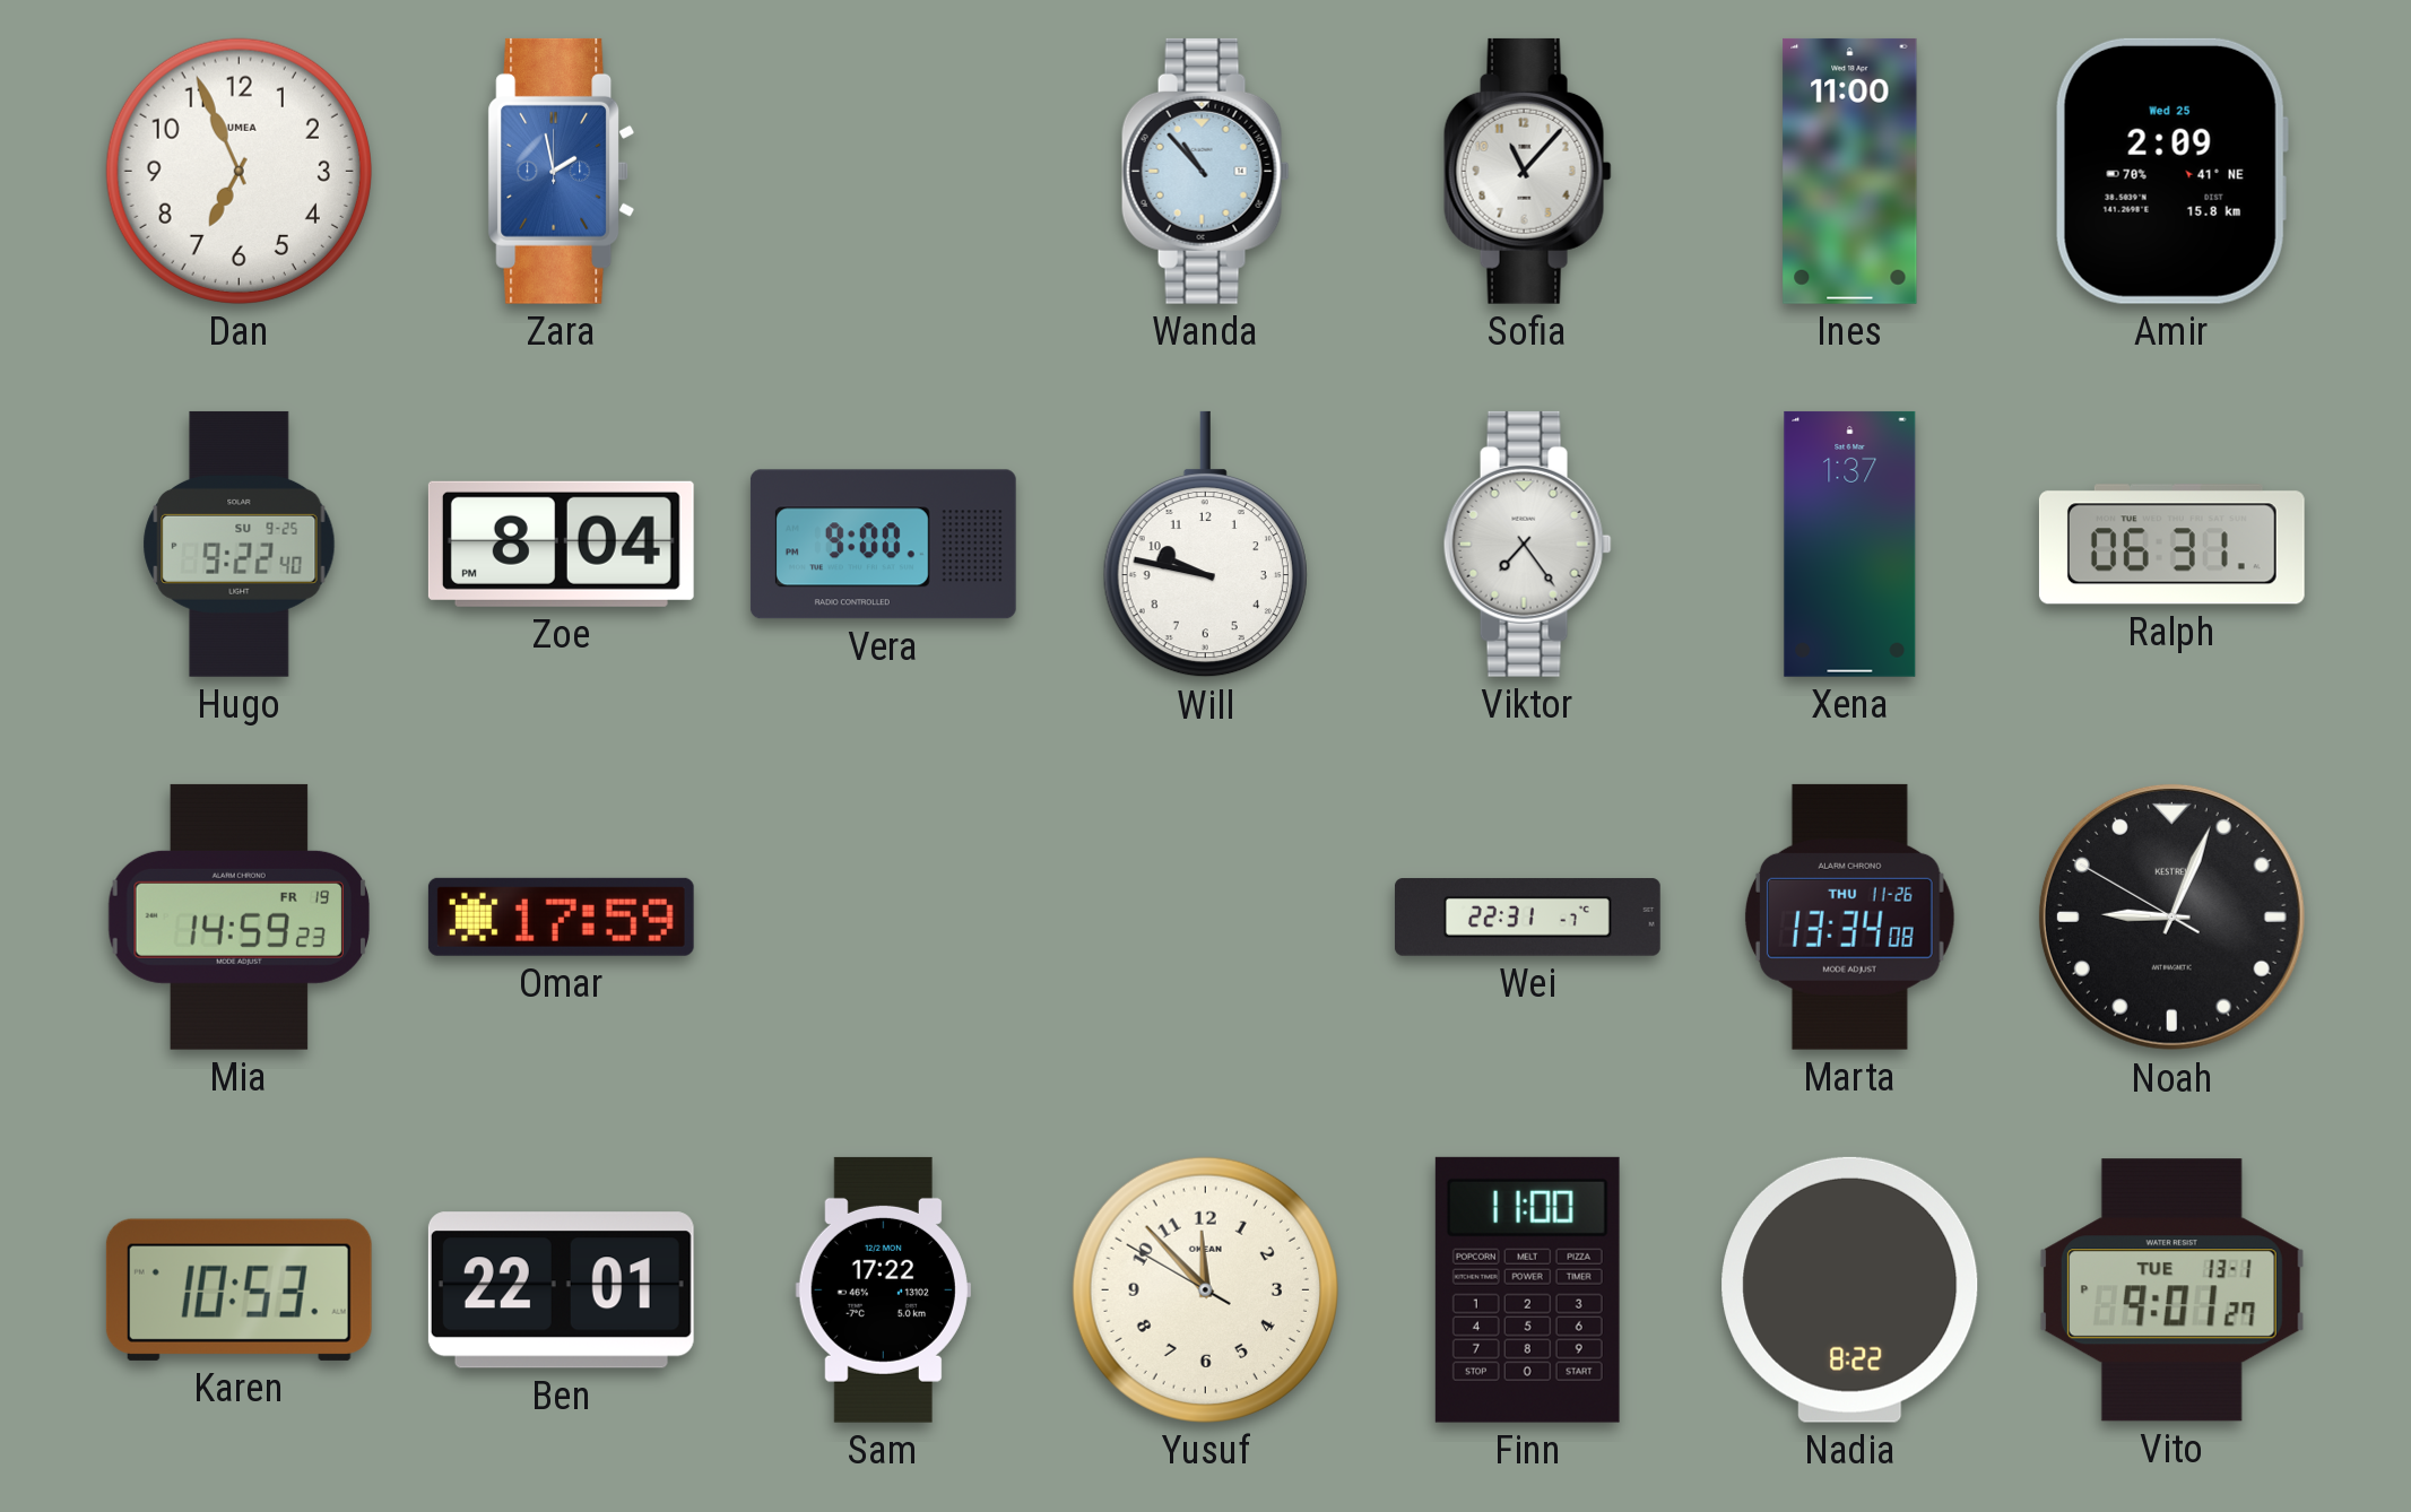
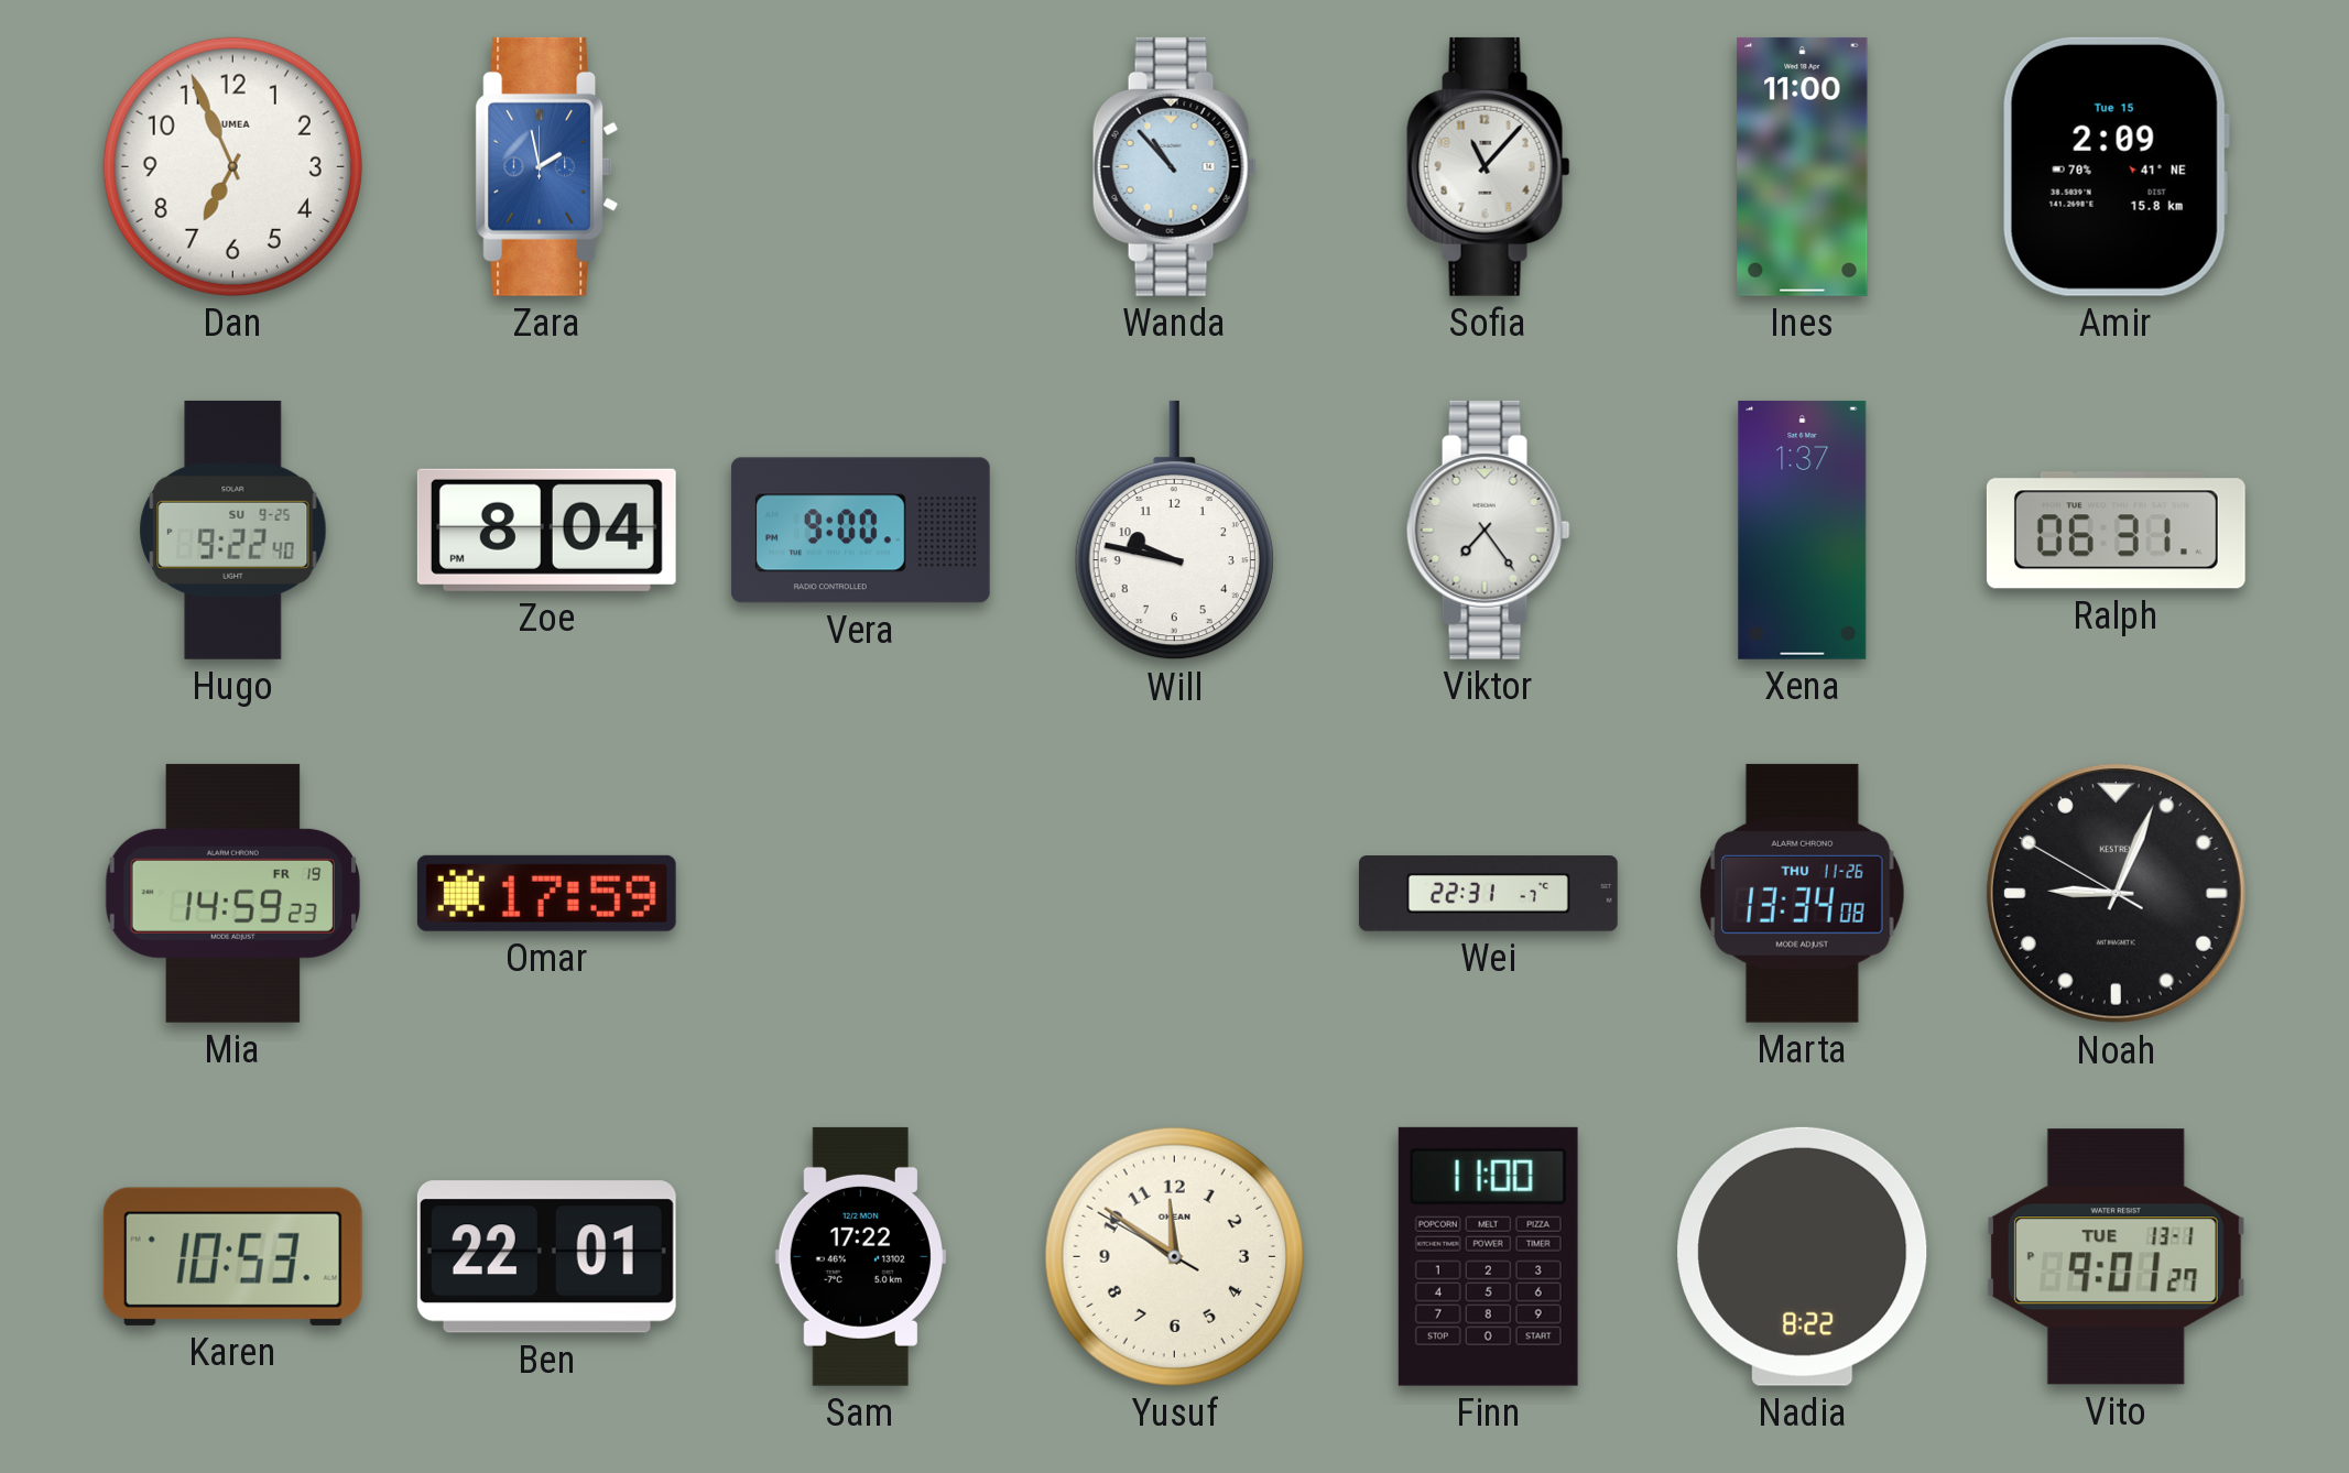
Amir date: Wed 25 -> Tue 15
Yusuf: 11:52 -> 11:50
